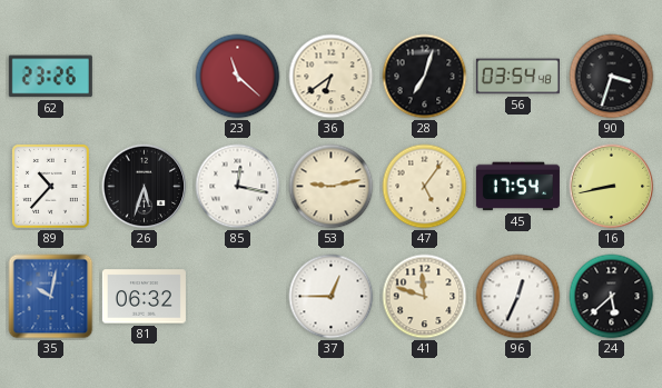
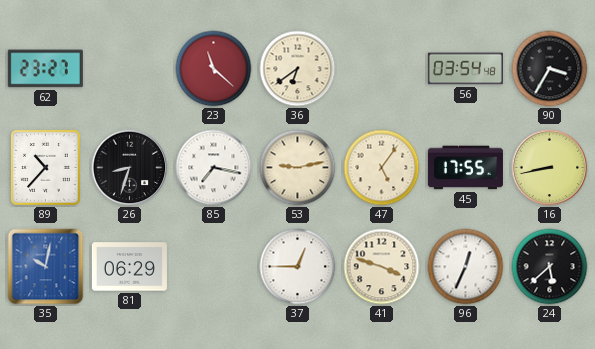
62: 23:26 -> 23:27
28: 7:03 -> none
90: 3:33 -> 3:35
26: 5:33 -> 8:33
85: 12:17 -> 7:17
45: 17:54 -> 17:55
81: 06:32 -> 06:29
41: 11:48 -> 3:48
